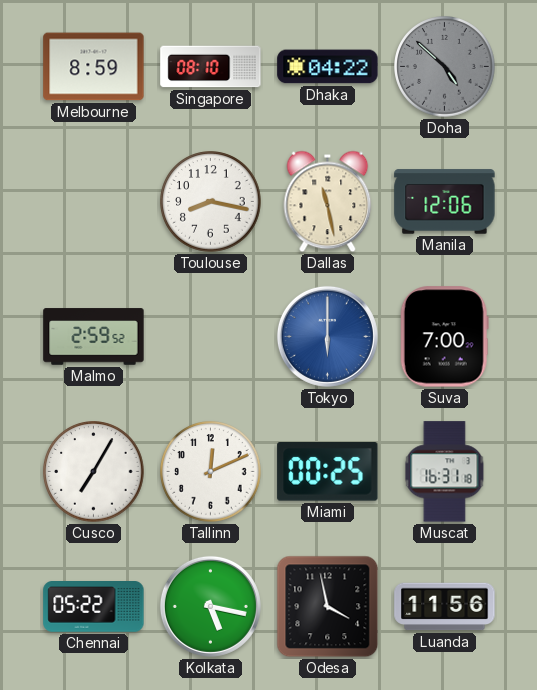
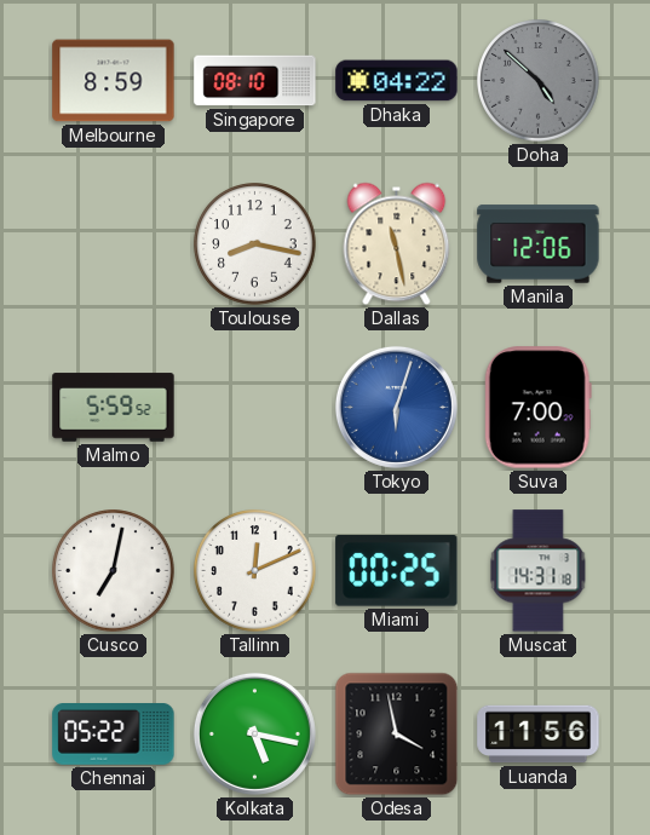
Malmo: 2:59 -> 5:59
Tokyo: 6:00 -> 6:03
Cusco: 7:05 -> 7:02
Muscat: 16:31 -> 14:31
